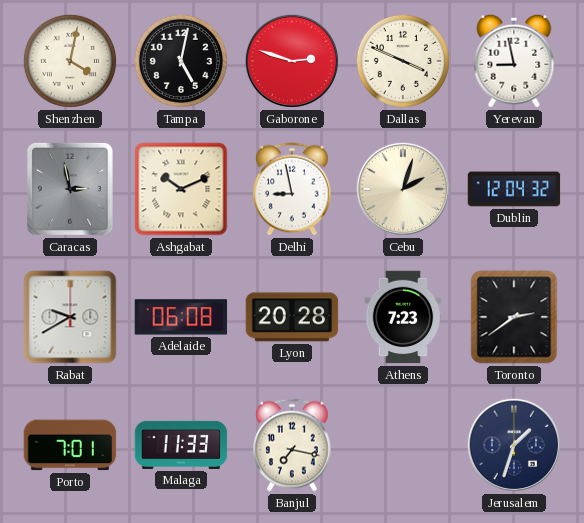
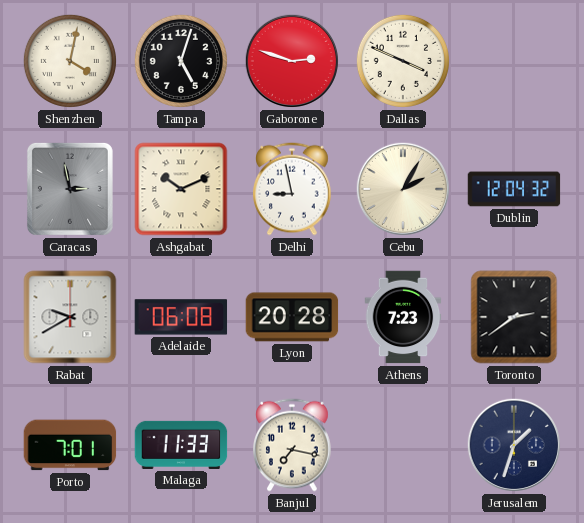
Tampa: 5:02 -> 5:03
Yerevan: 8:58 -> none
Cebu: 2:03 -> 2:05
